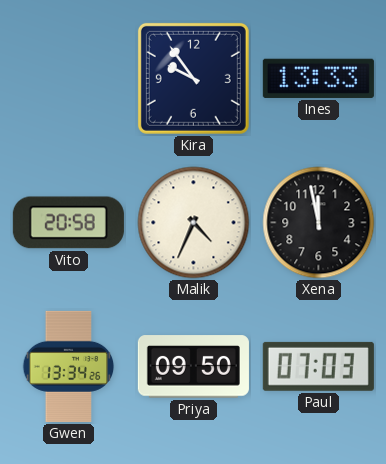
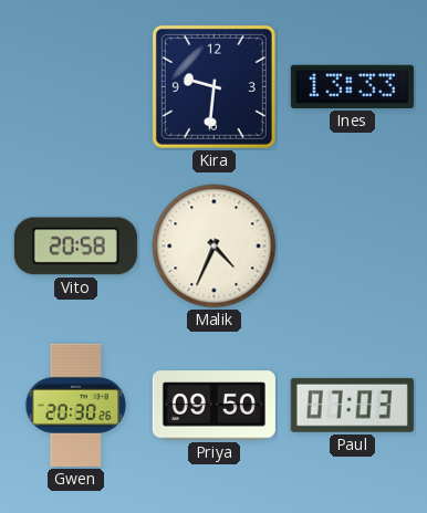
Kira: 9:54 -> 9:31
Xena: 11:58 -> none
Gwen: 13:34 -> 20:30
